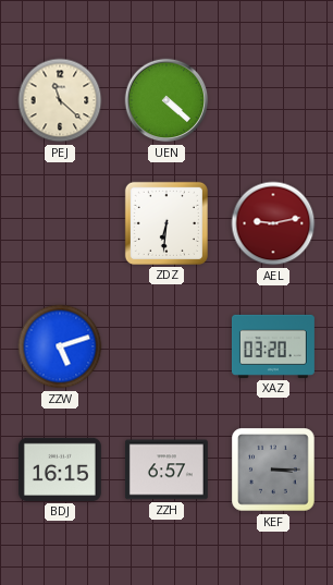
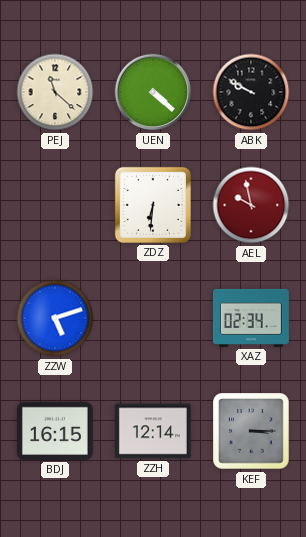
ABK: none -> 9:50
AEL: 9:13 -> 9:58
XAZ: 03:20 -> 02:34
ZZH: 6:57 -> 12:14
